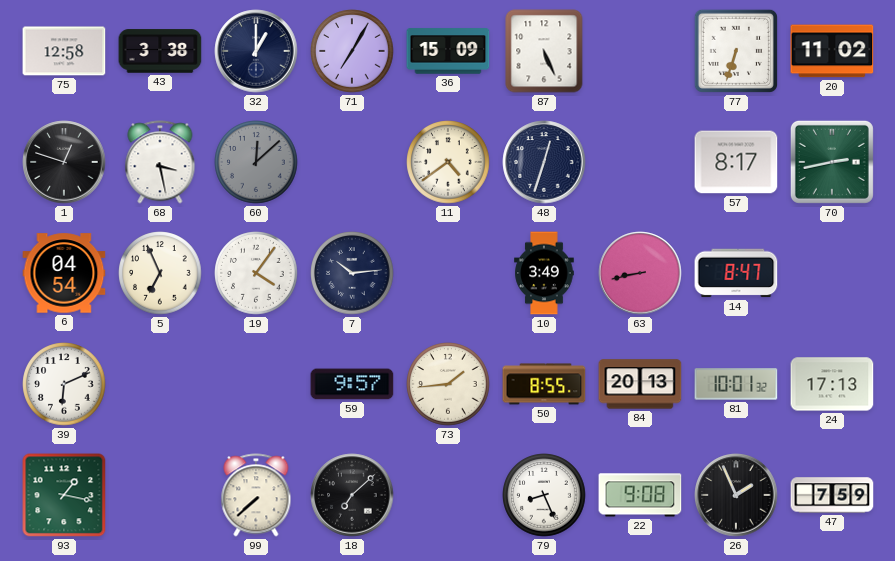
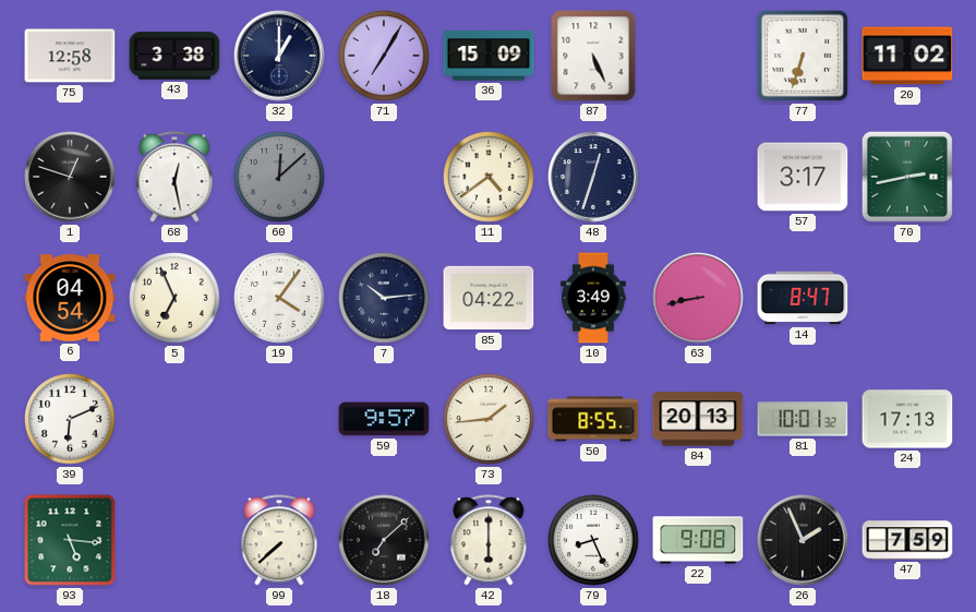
68: 3:28 -> 12:28
57: 8:17 -> 3:17
85: none -> 04:22
93: 1:17 -> 5:16
42: none -> 6:00
